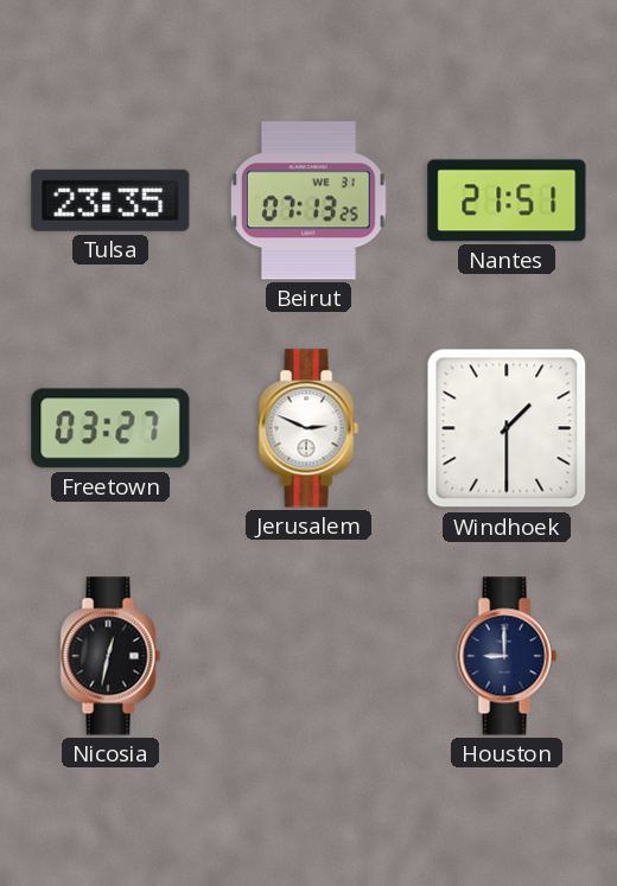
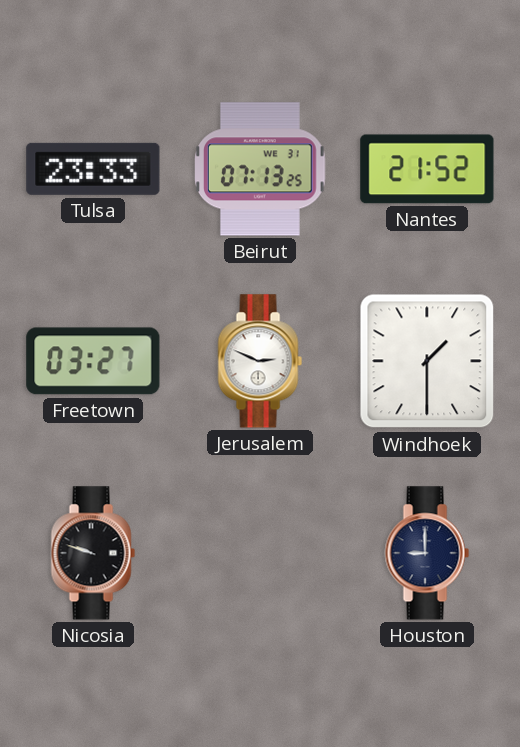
Tulsa: 23:35 -> 23:33
Nantes: 21:51 -> 21:52
Nicosia: 12:32 -> 9:48
